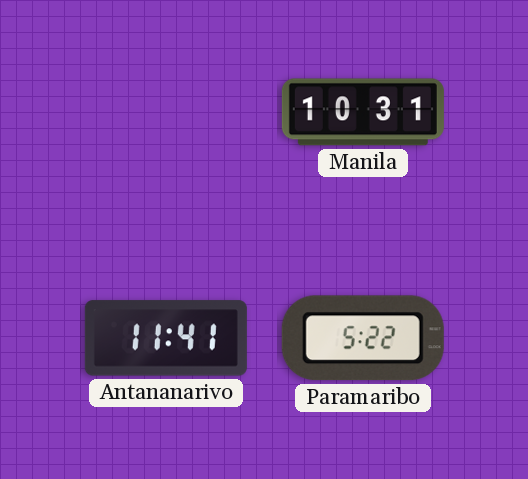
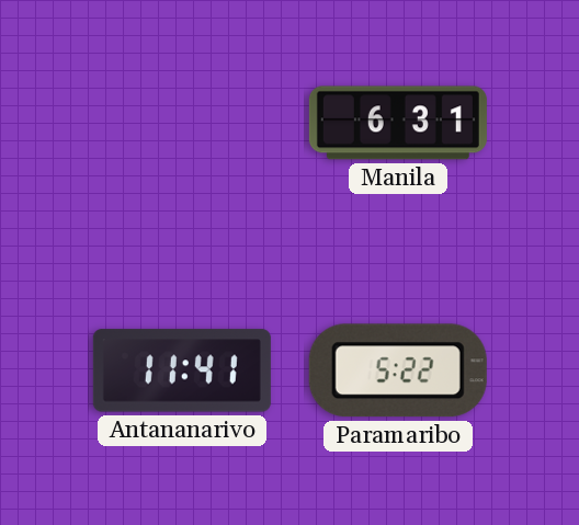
Manila: 10:31 -> 6:31
